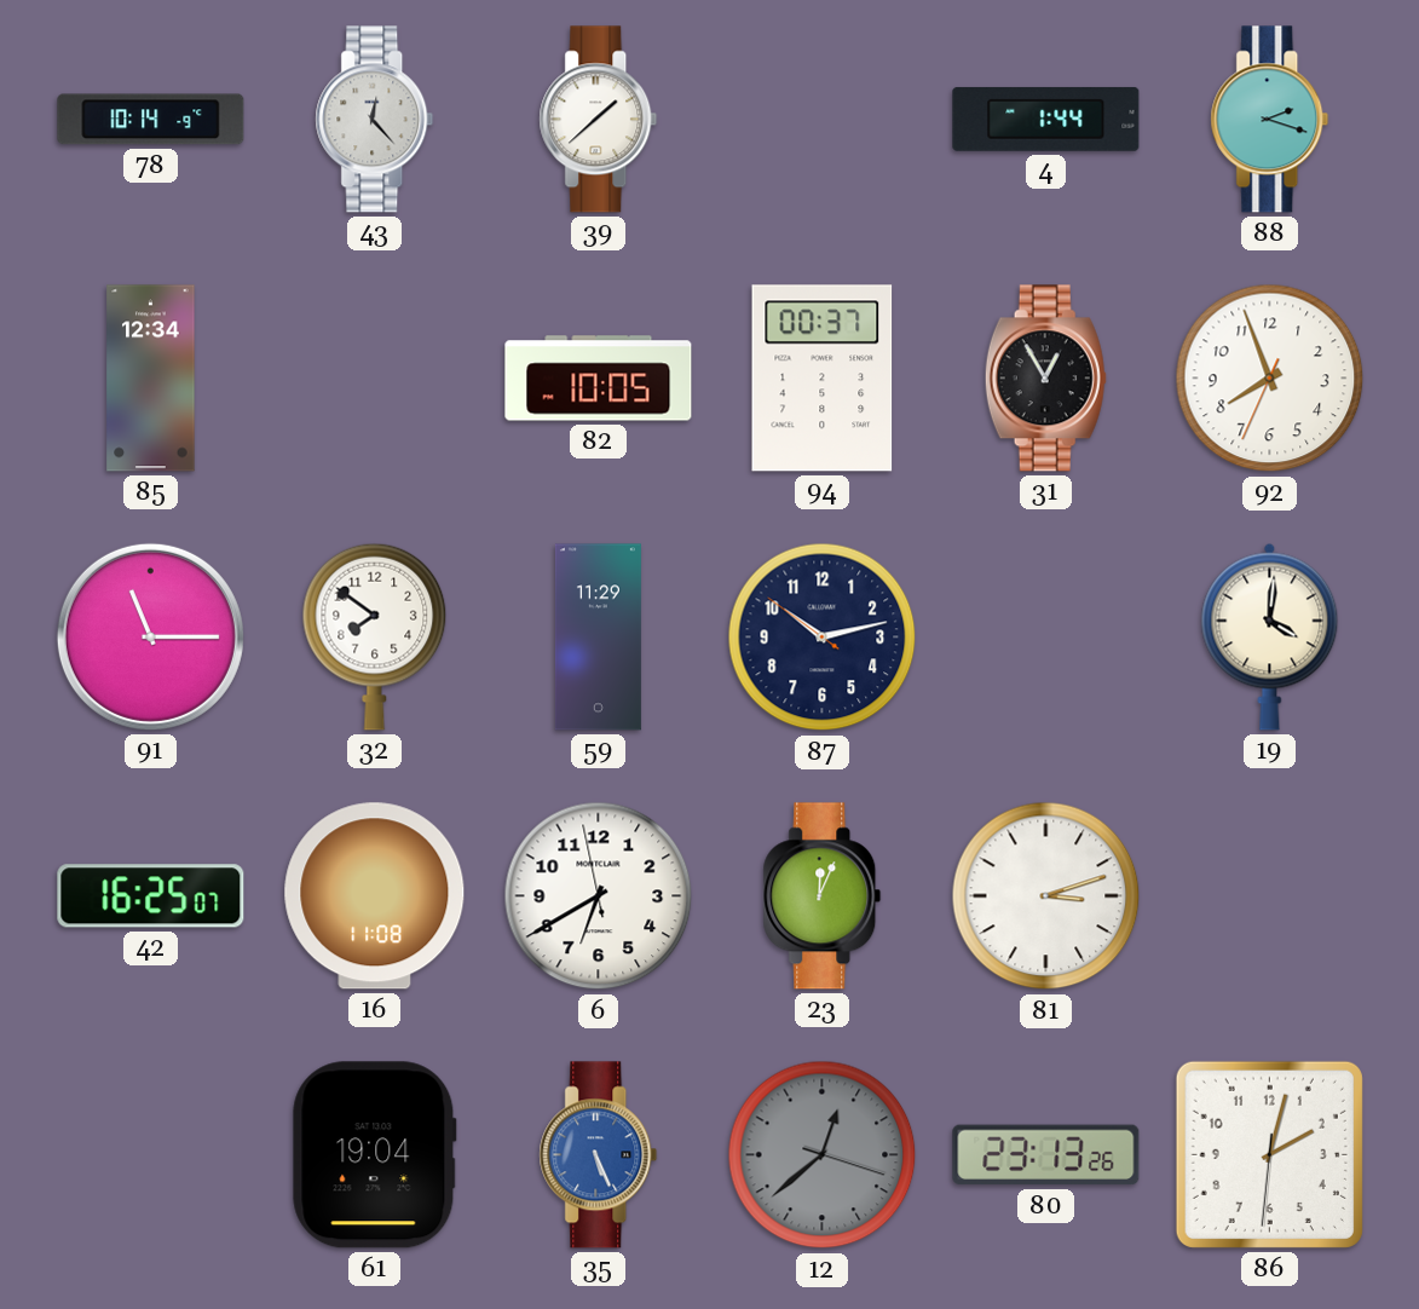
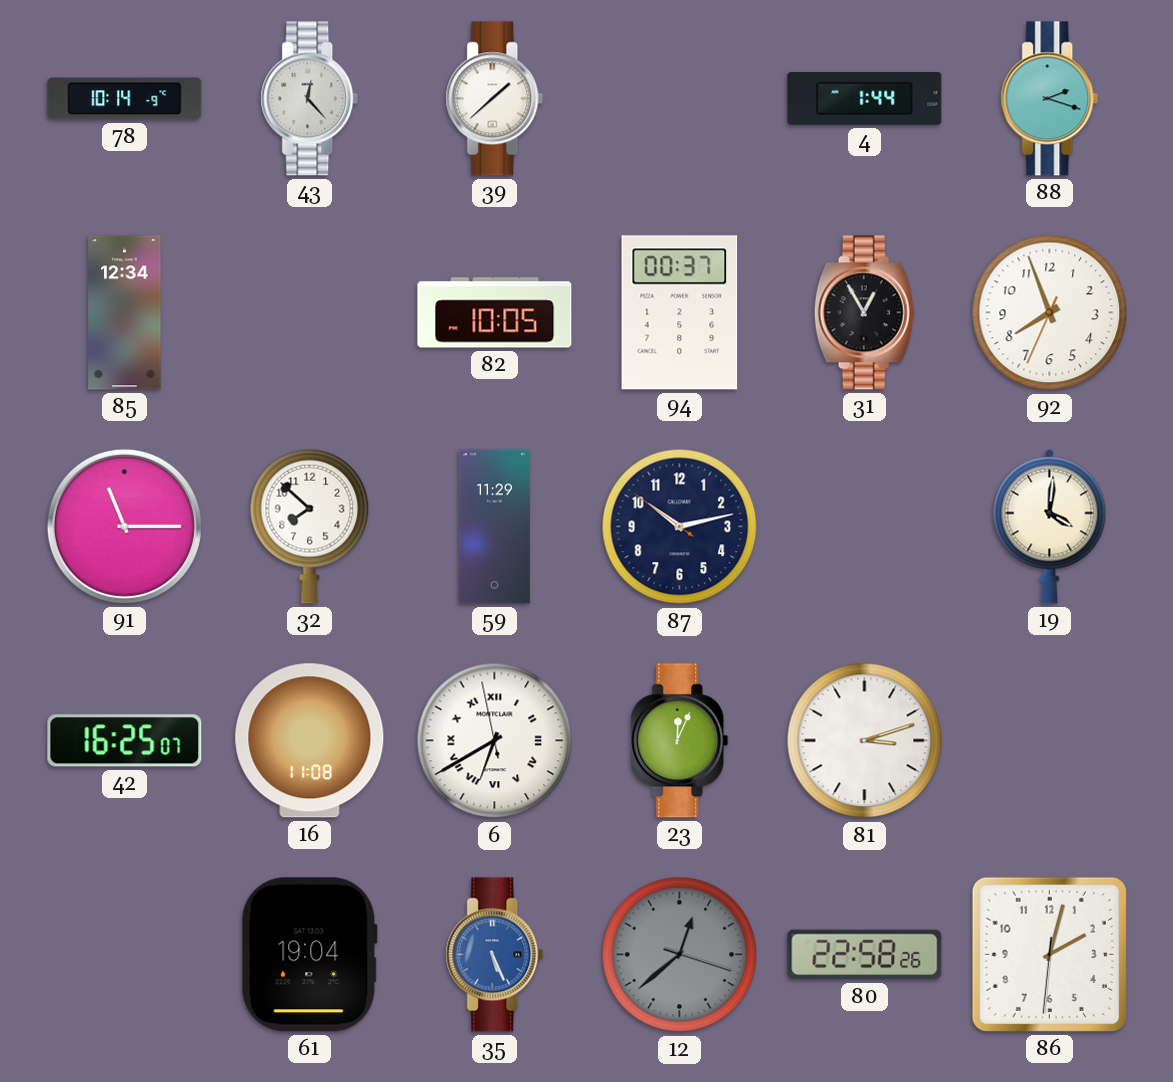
32: 7:51 -> 7:52
6 numerals: Arabic -> Roman
80: 23:13 -> 22:58
